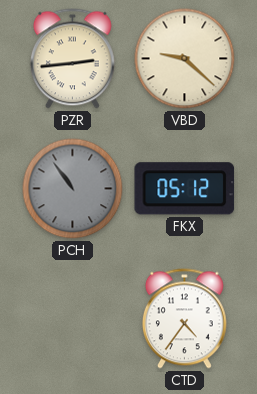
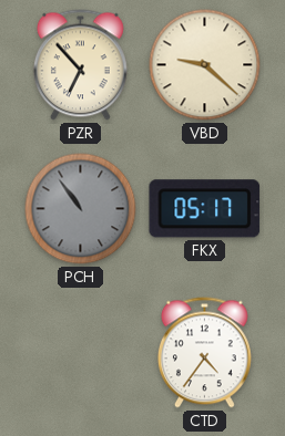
PZR: 2:44 -> 6:53
FKX: 05:12 -> 05:17
